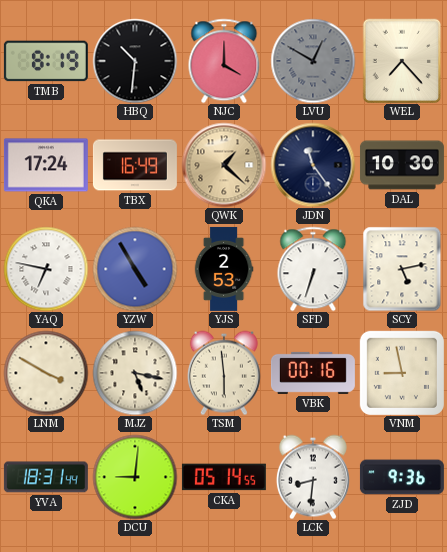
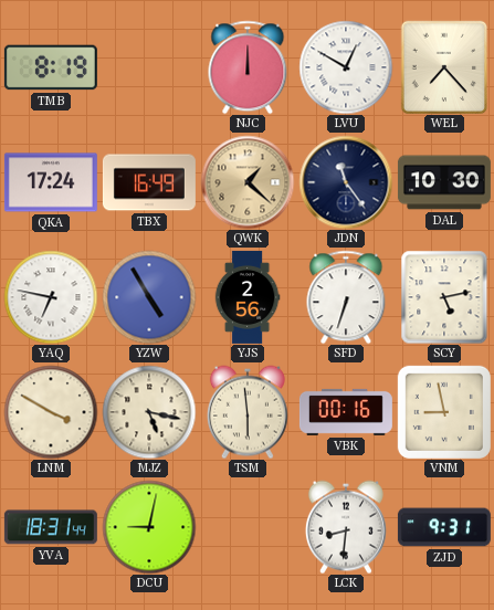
HBQ: 10:31 -> none
NJC: 4:00 -> 12:00
LVU dial: grey -> white
YJS: 2:53 -> 2:56
DCU: 9:01 -> 9:02
CKA: 05:14 -> none
ZJD: 9:36 -> 9:31
